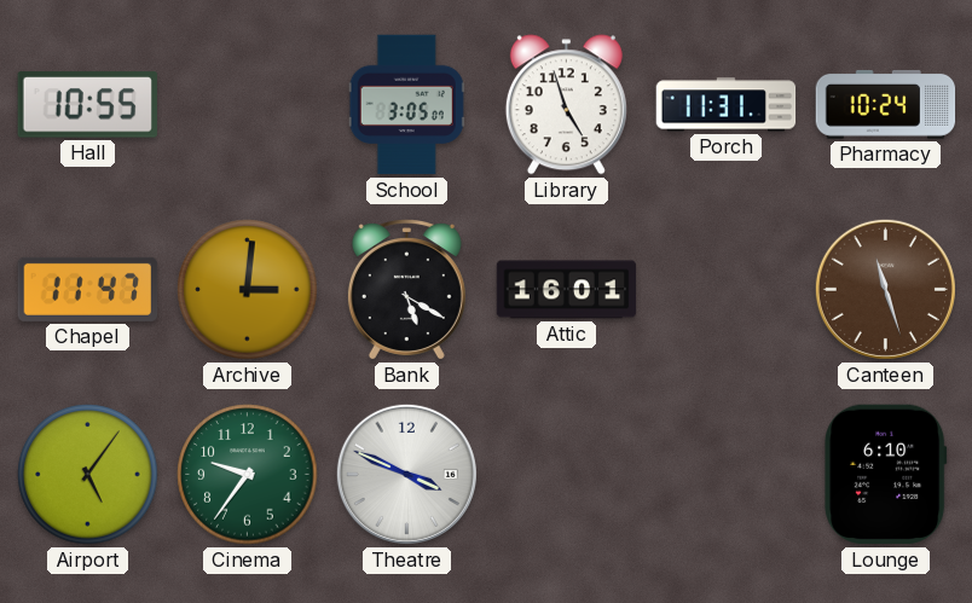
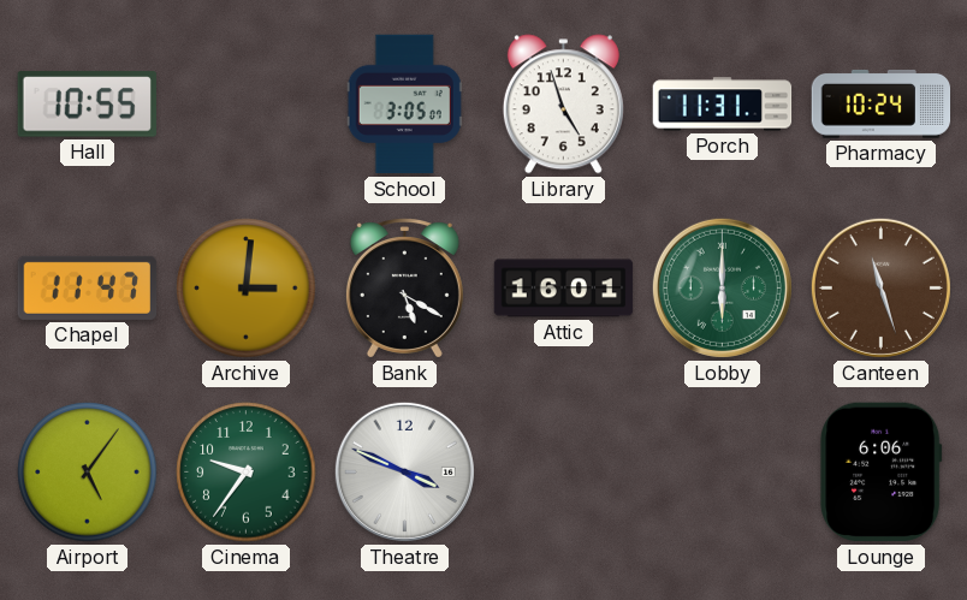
Lobby: none -> 6:00
Lounge: 6:10 -> 6:06
